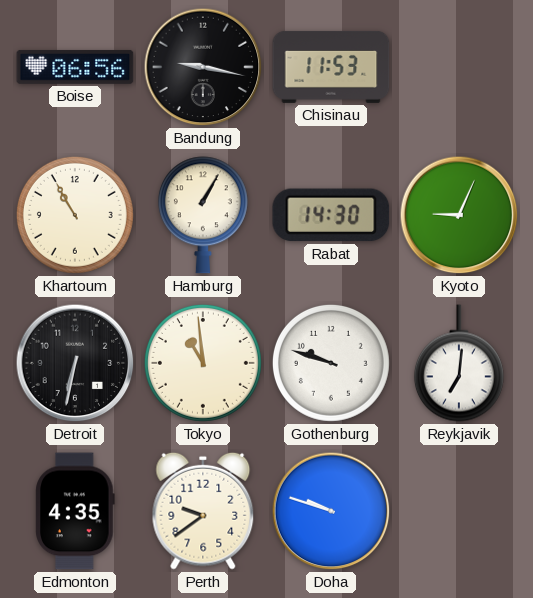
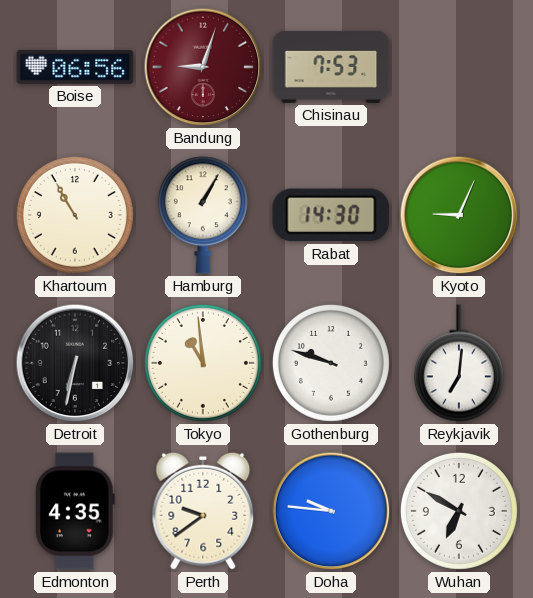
Bandung: 9:17 -> 9:03
Bandung dial: black -> burgundy
Chisinau: 11:53 -> 7:53
Doha: 9:48 -> 9:46
Wuhan: none -> 6:50
